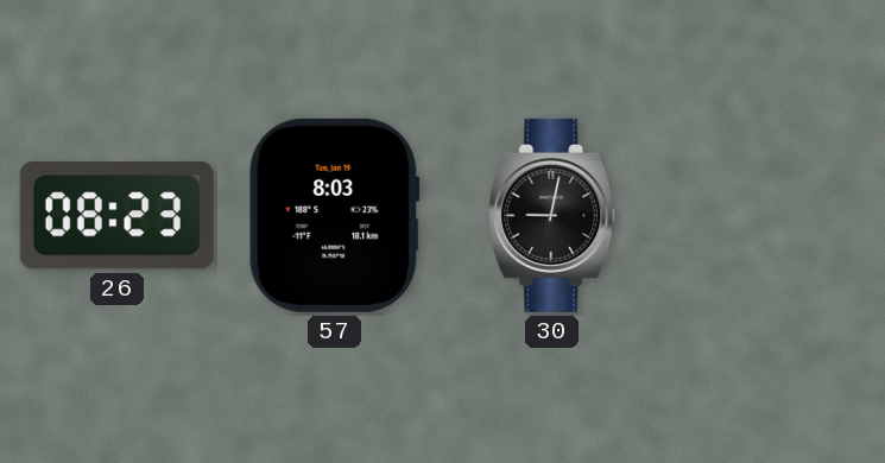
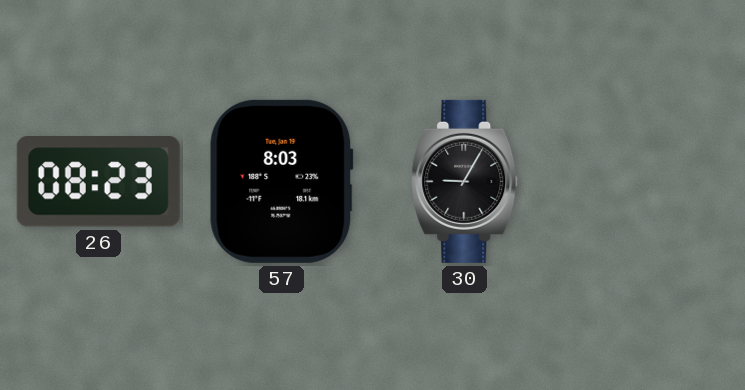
30: 9:02 -> 9:05
